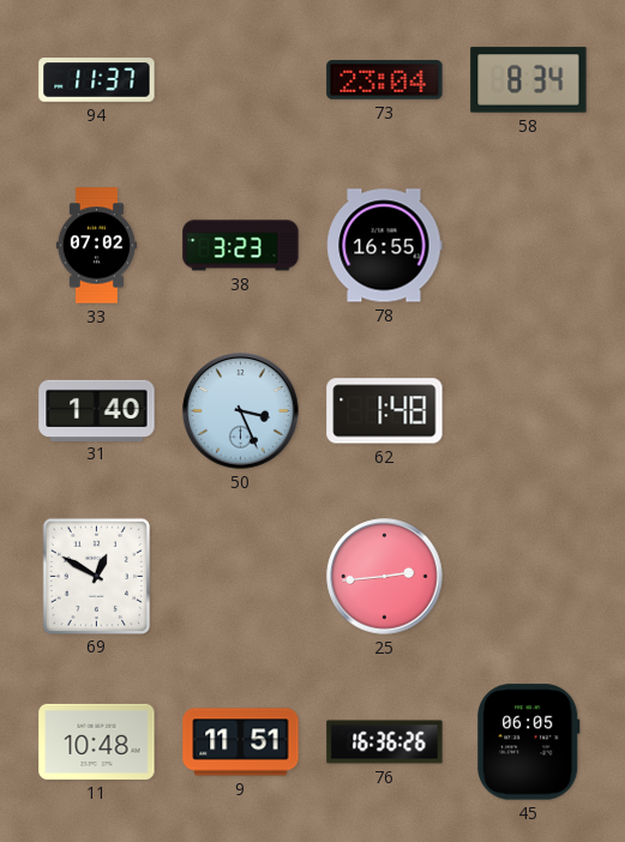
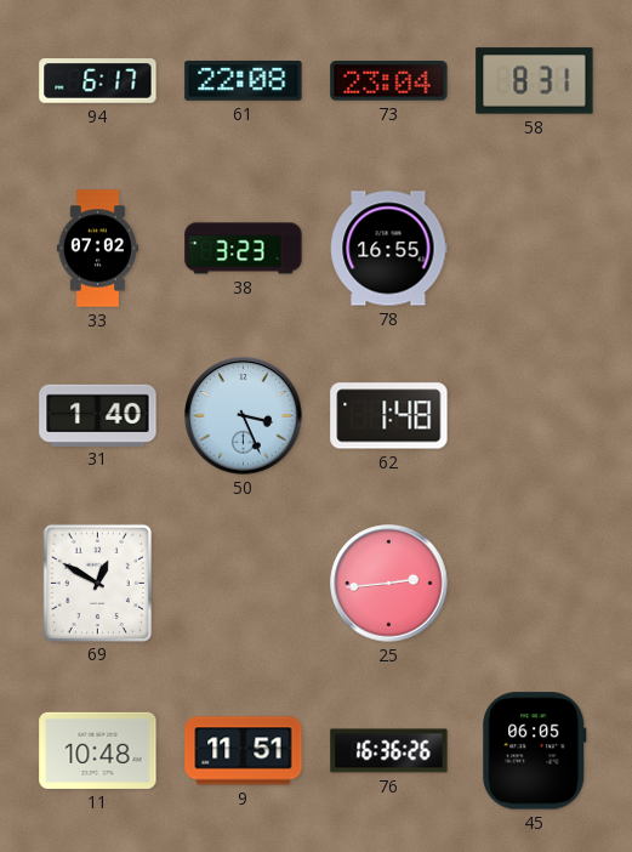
94: 11:37 -> 6:17
61: none -> 22:08
58: 8:34 -> 8:31
